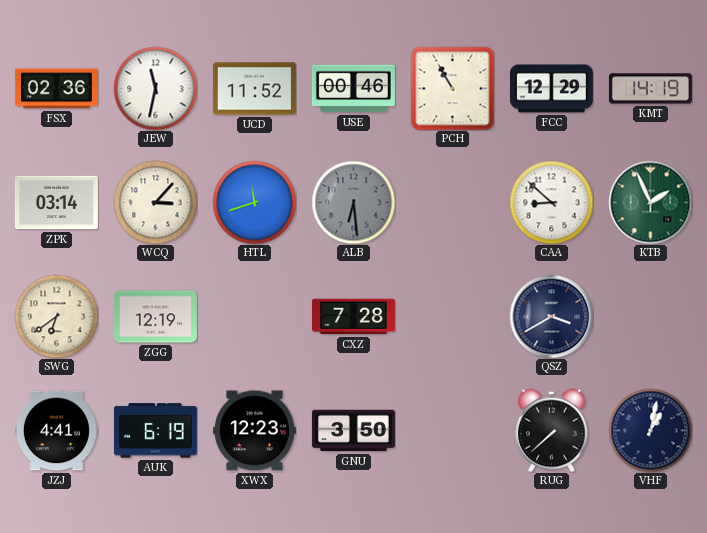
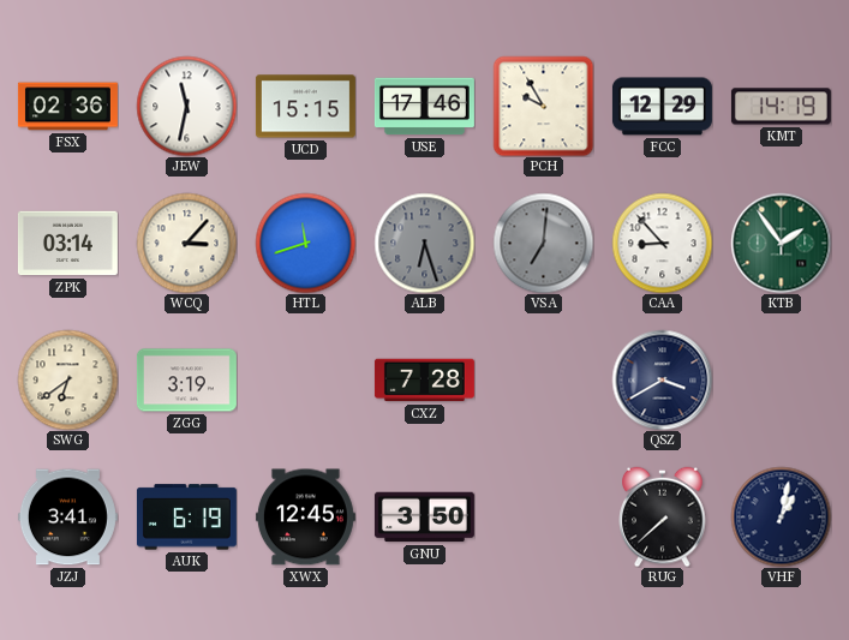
UCD: 11:52 -> 15:15
USE: 00:46 -> 17:46
PCH: 10:55 -> 9:55
ALB: 6:29 -> 6:27
VSA: none -> 7:01
CAA: 8:52 -> 8:53
KTB: 1:56 -> 1:54
ZGG: 12:19 -> 3:19
JZJ: 4:41 -> 3:41
XWX: 12:23 -> 12:45
